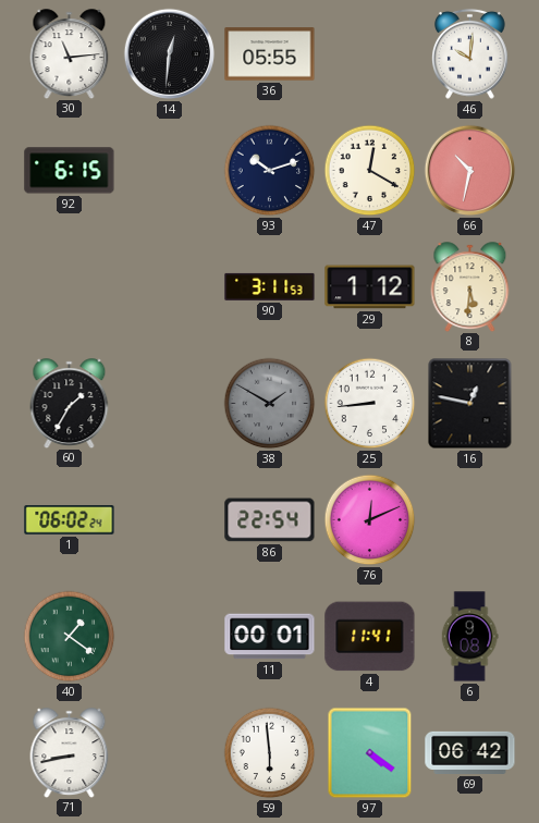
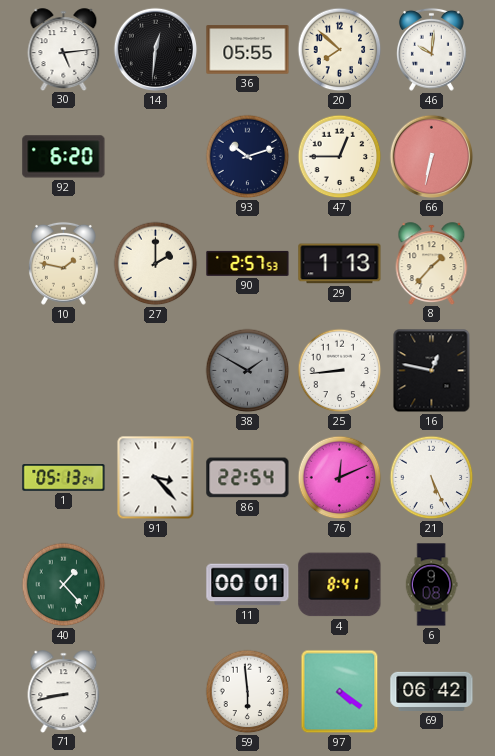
30: 11:14 -> 5:14
20: none -> 7:52
92: 6:15 -> 6:20
47: 12:20 -> 12:45
66: 10:32 -> 6:32
10: none -> 1:47
27: none -> 2:00
90: 3:11 -> 2:57
29: 1:12 -> 1:13
8: 5:31 -> 1:37
60: 1:35 -> none
1: 06:02 -> 05:13
91: none -> 3:23
21: none -> 5:26
40: 1:21 -> 1:23
4: 11:41 -> 8:41
